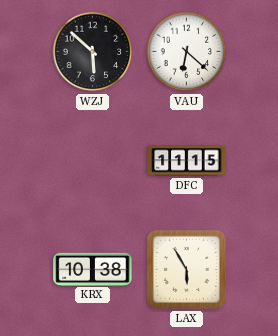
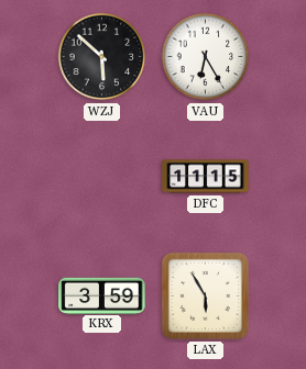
VAU: 6:22 -> 6:25
KRX: 10:38 -> 3:59
